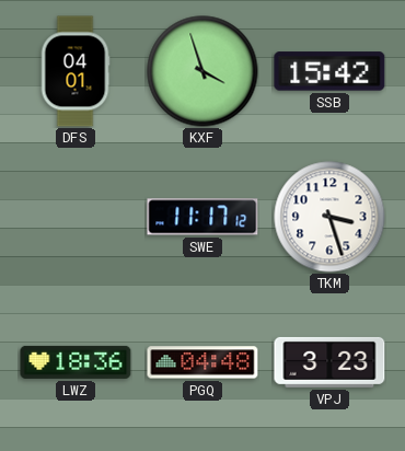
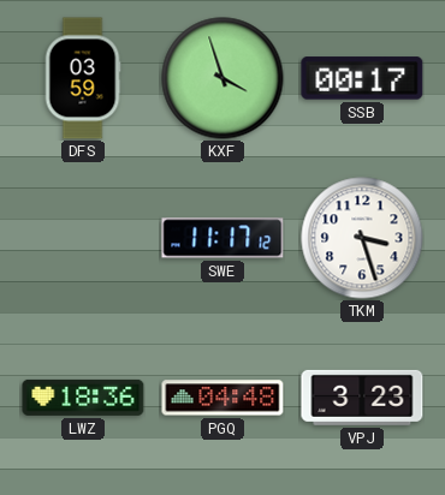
DFS: 04:01 -> 03:59
SSB: 15:42 -> 00:17
